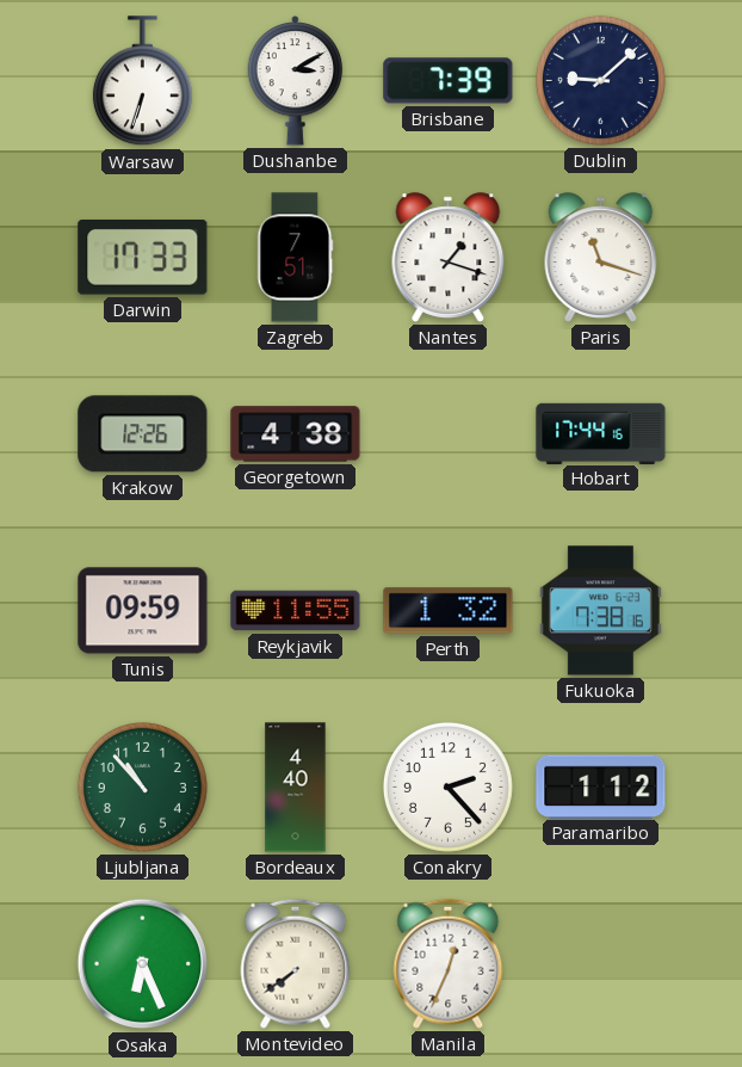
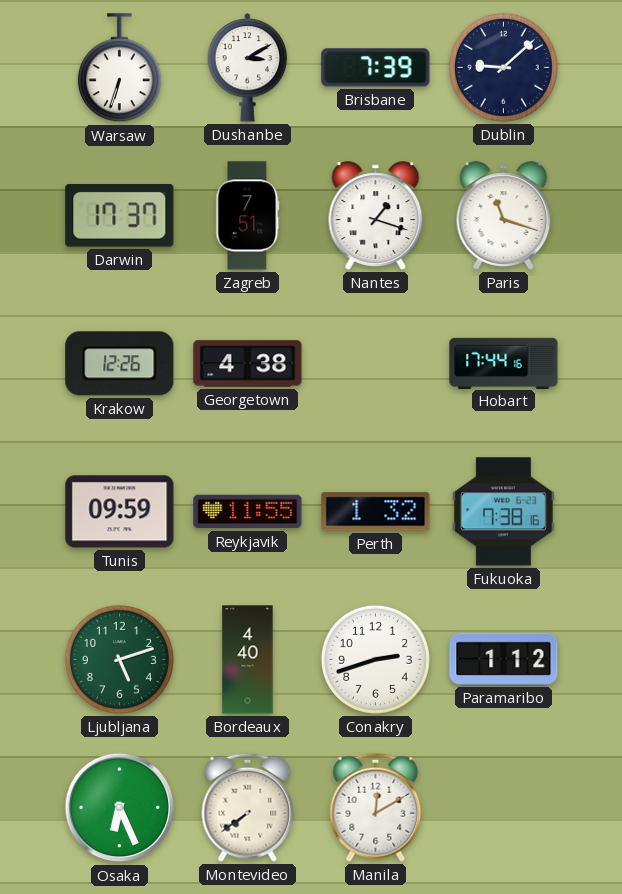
Darwin: 17:33 -> 17:37
Ljubljana: 10:53 -> 5:12
Conakry: 2:23 -> 2:42
Manila: 12:34 -> 12:10
